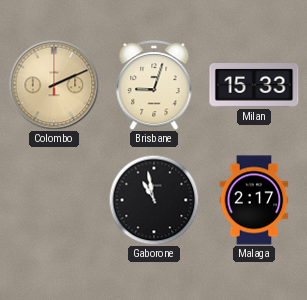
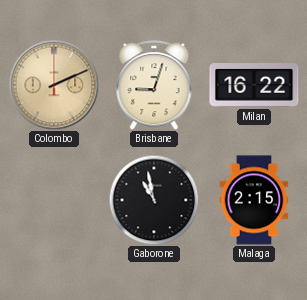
Milan: 15:33 -> 16:22
Malaga: 2:17 -> 2:15
